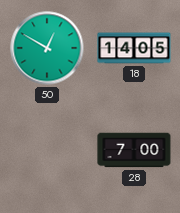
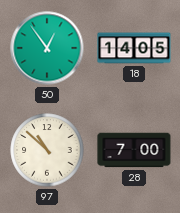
50: 12:50 -> 12:54
97: none -> 10:52
